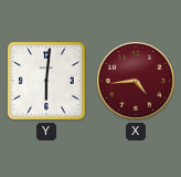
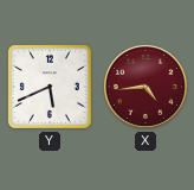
Y: 6:01 -> 5:41
